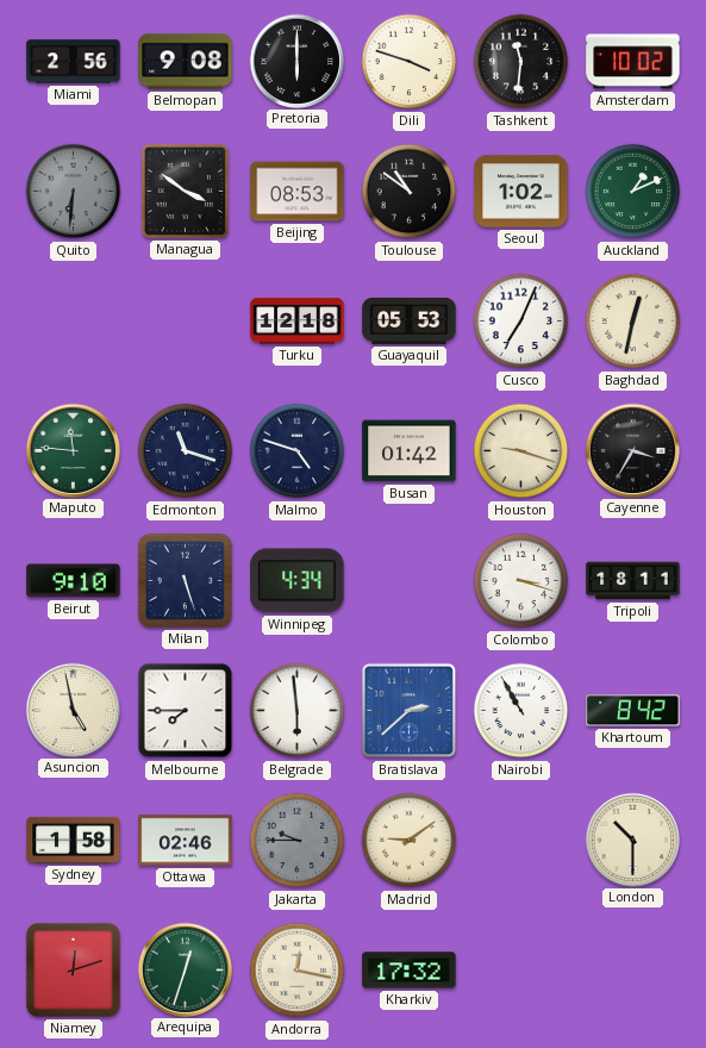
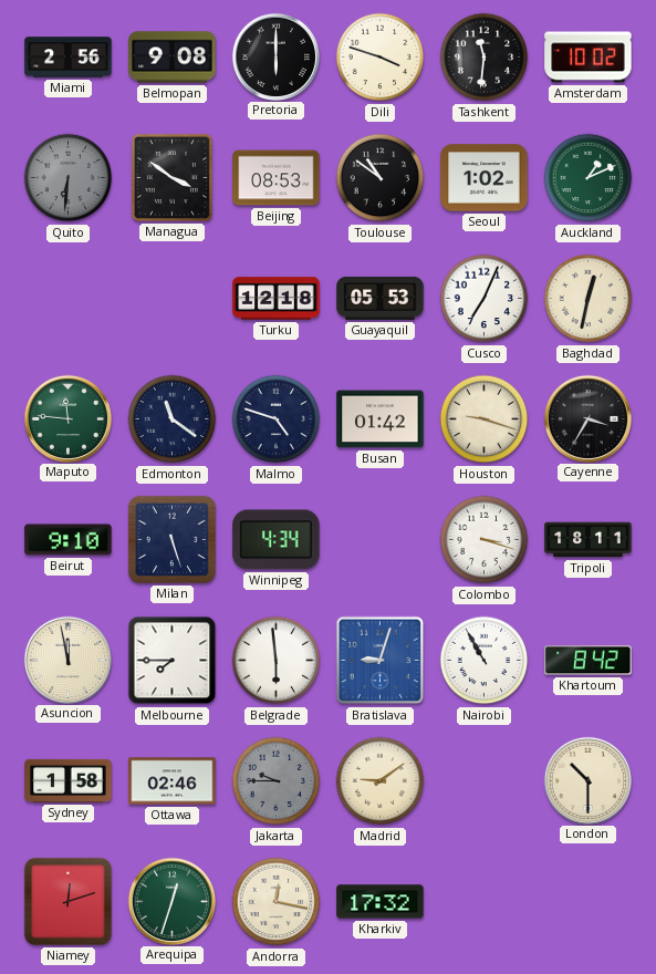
Edmonton: 11:18 -> 11:21
Asuncion: 4:58 -> 11:58
Bratislava: 2:38 -> 9:03
